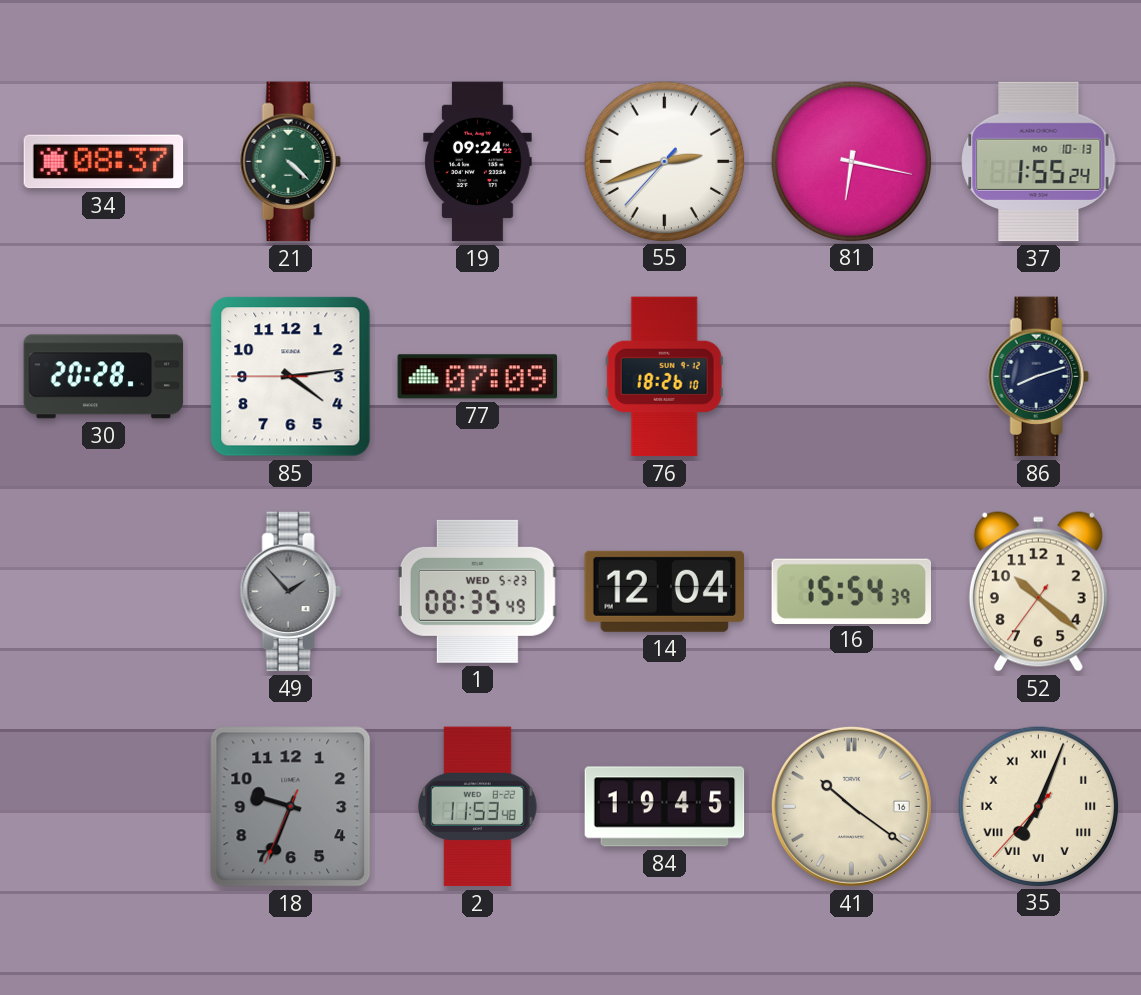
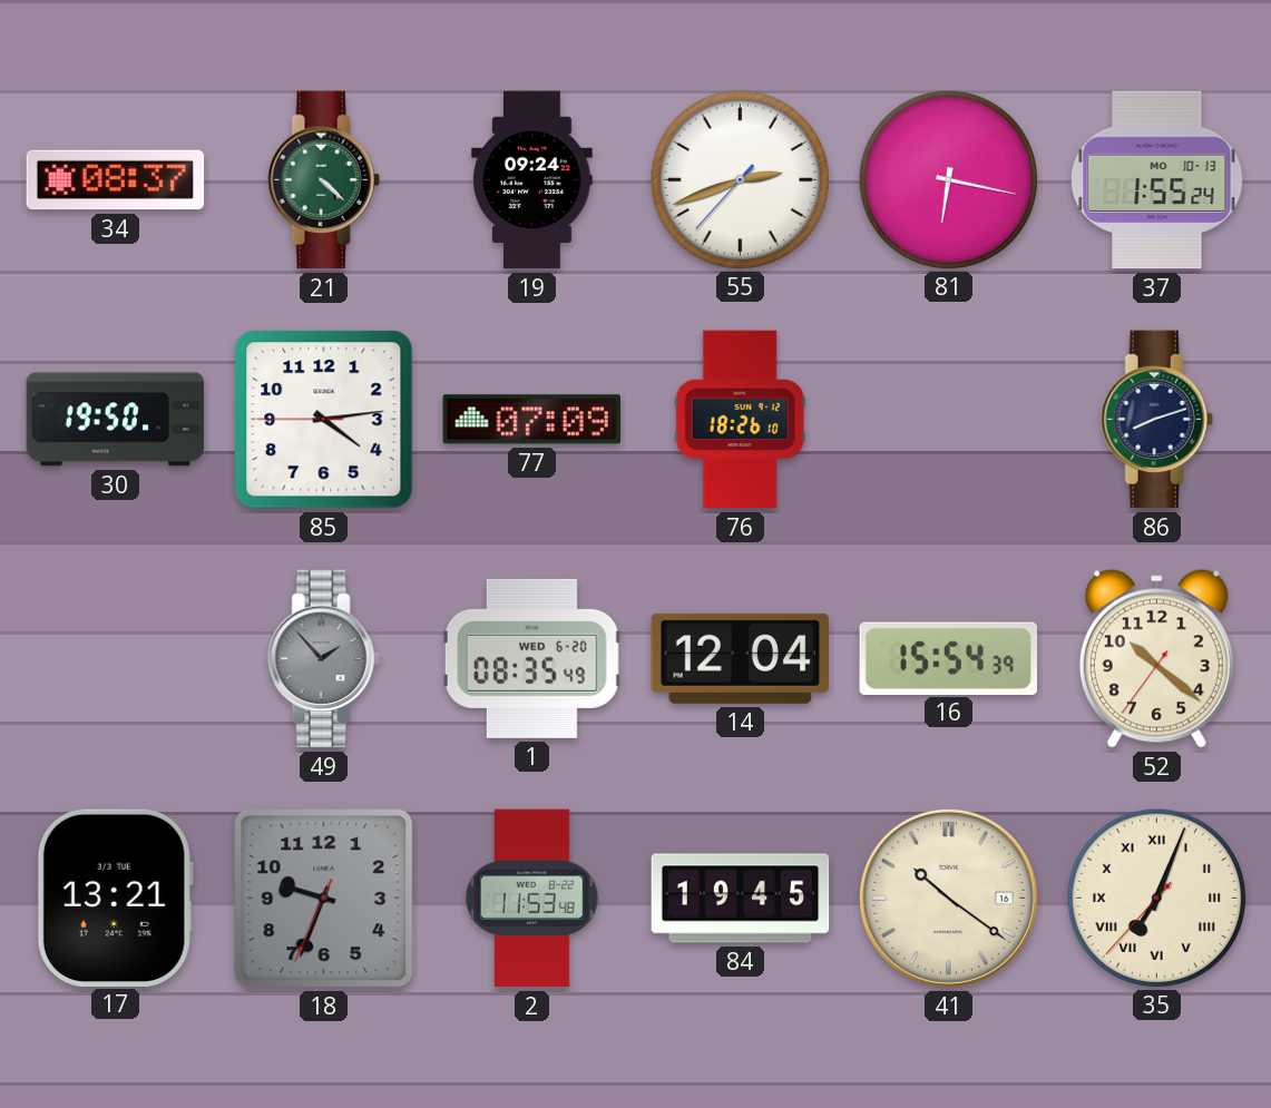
30: 20:28 -> 19:50
1 date: WED 5-23 -> WED 6-20
17: none -> 13:21
